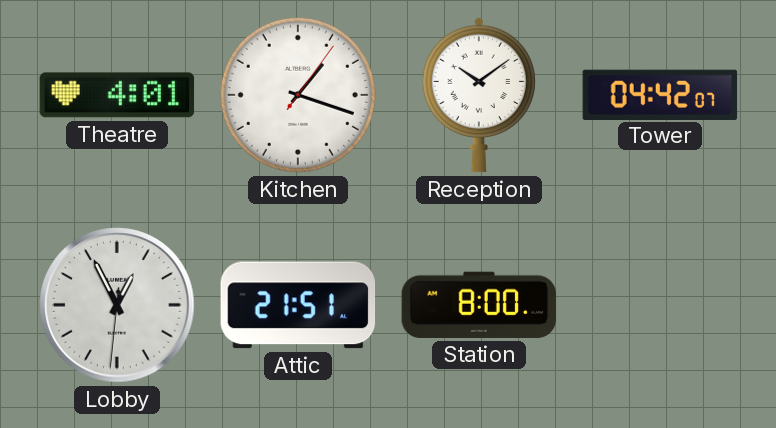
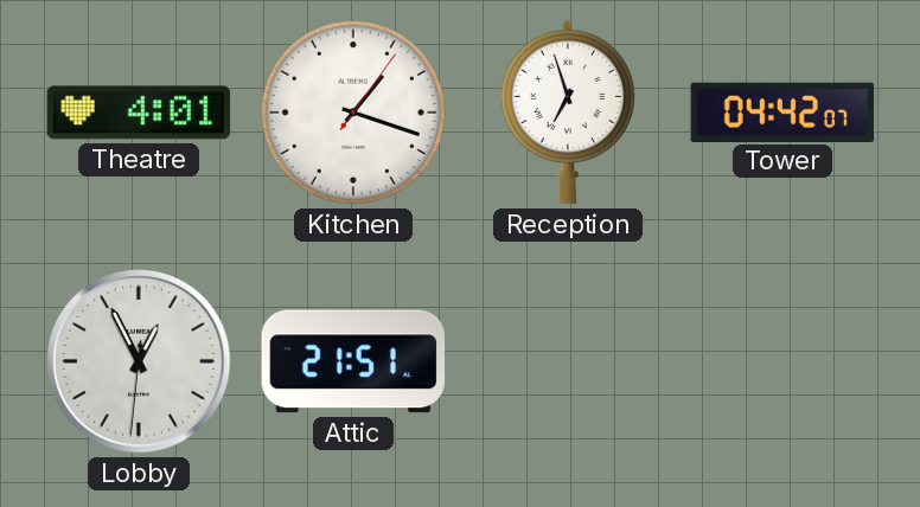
Reception: 10:09 -> 6:57
Station: 8:00 -> none
